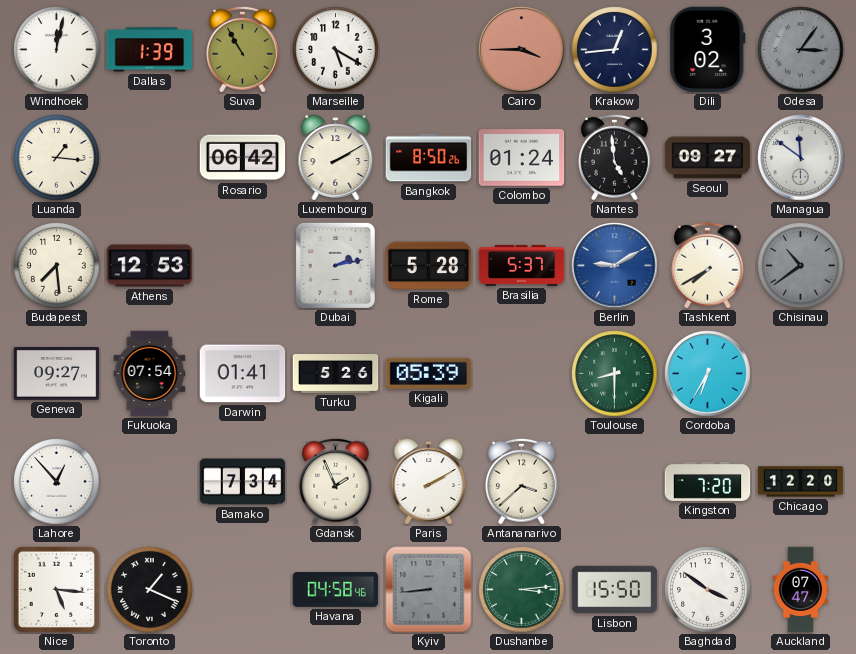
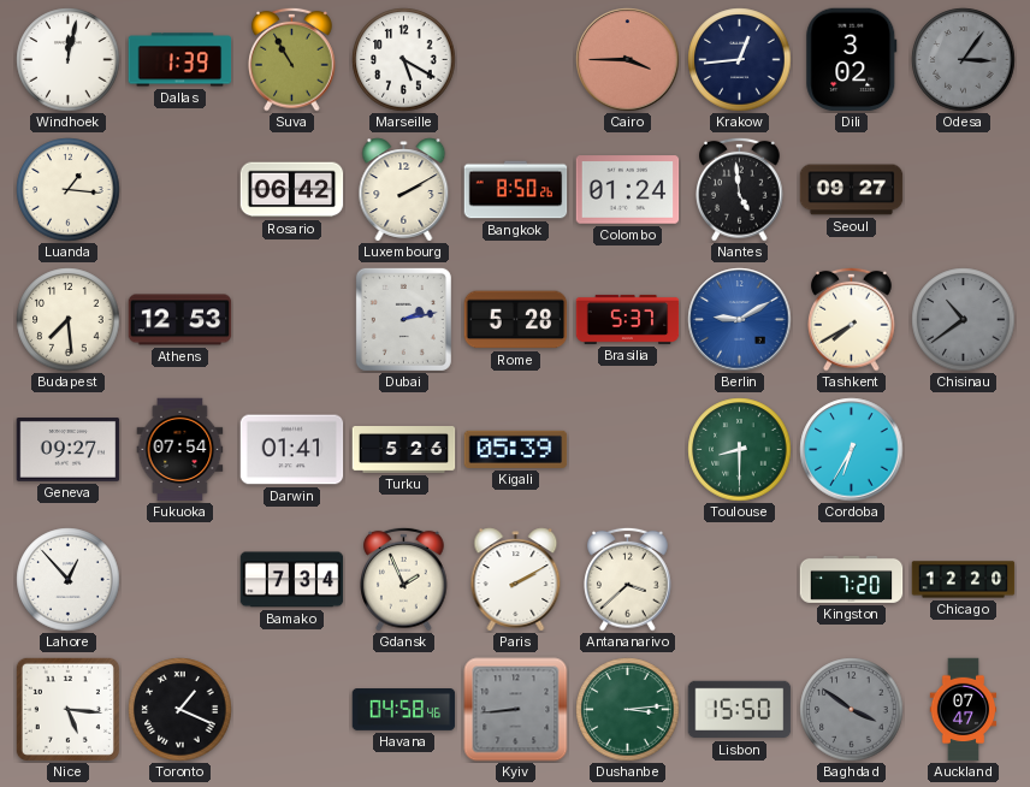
Managua: 11:51 -> none
Baghdad dial: white -> grey
